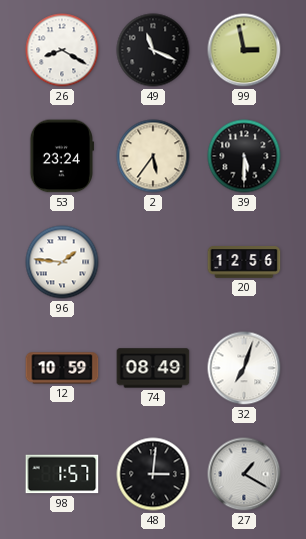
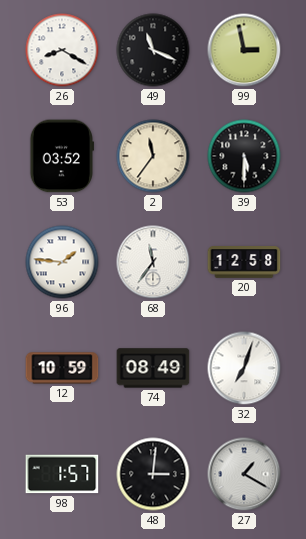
53: 23:24 -> 03:52
2: 5:36 -> 11:36
68: none -> 11:36
20: 12:56 -> 12:58
